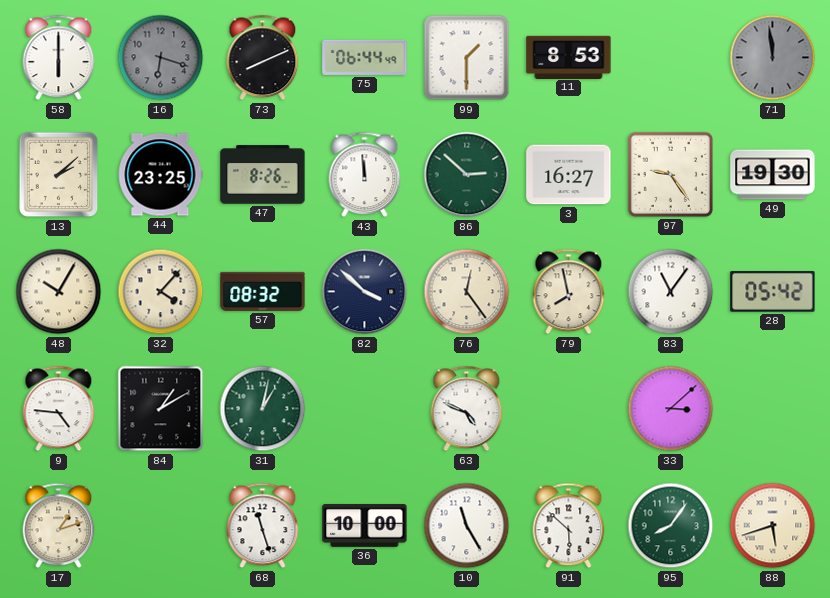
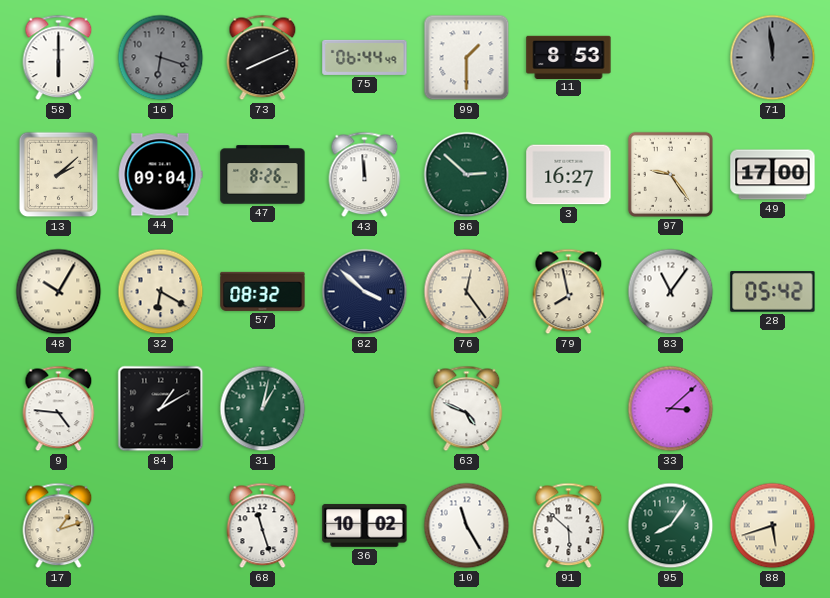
44: 23:25 -> 09:04
49: 19:30 -> 17:00
32: 4:07 -> 6:20
36: 10:00 -> 10:02
